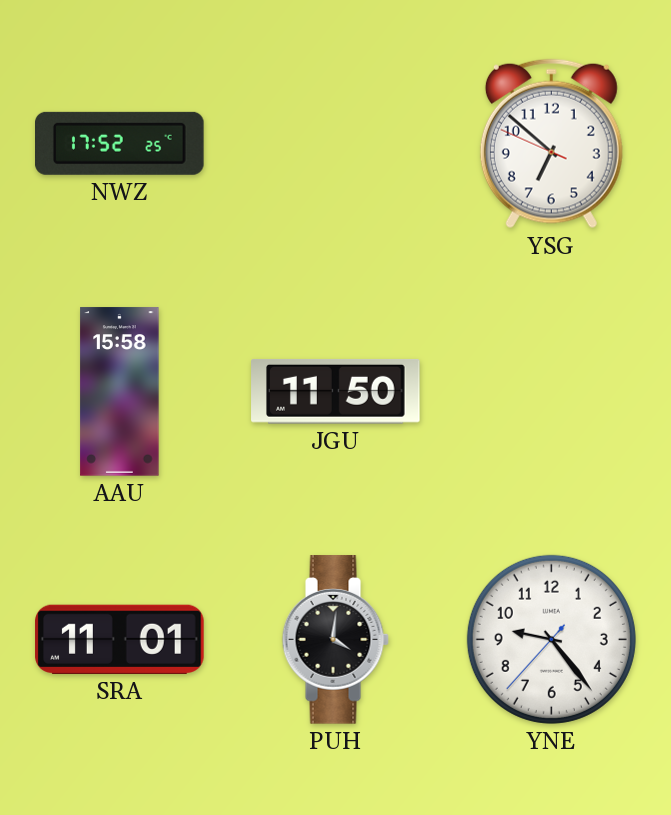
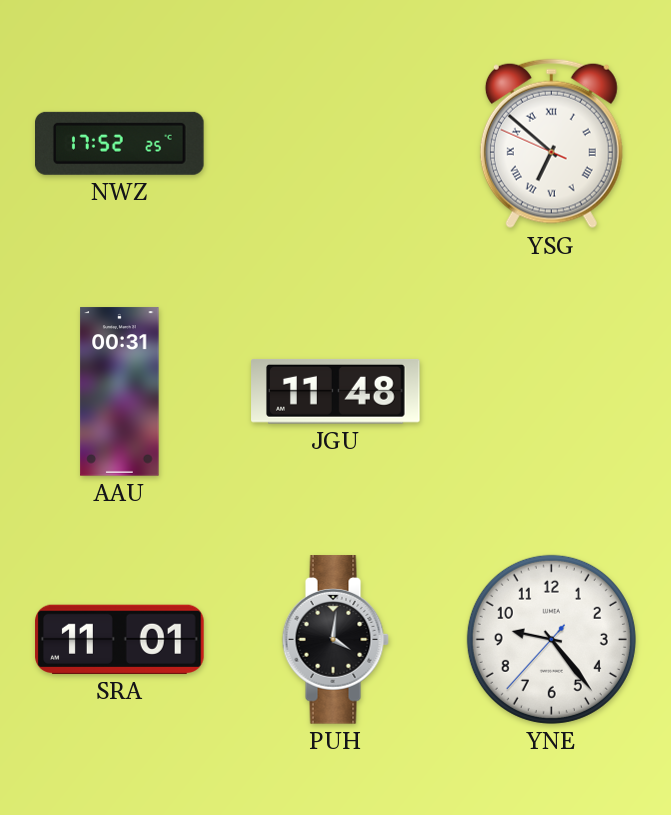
YSG numerals: Arabic -> Roman
AAU: 15:58 -> 00:31
JGU: 11:50 -> 11:48
